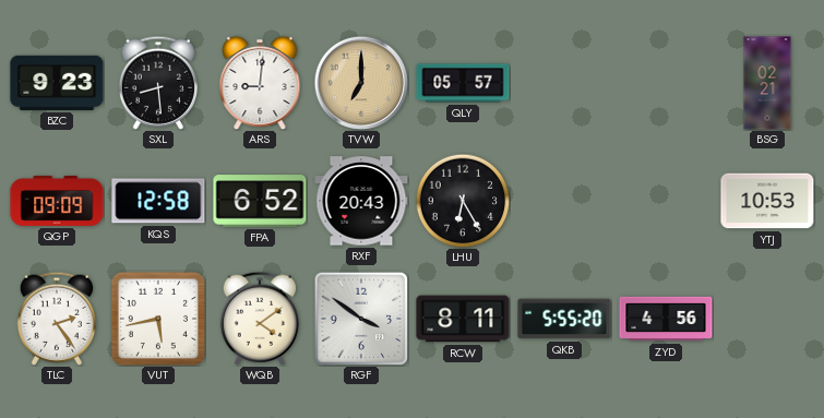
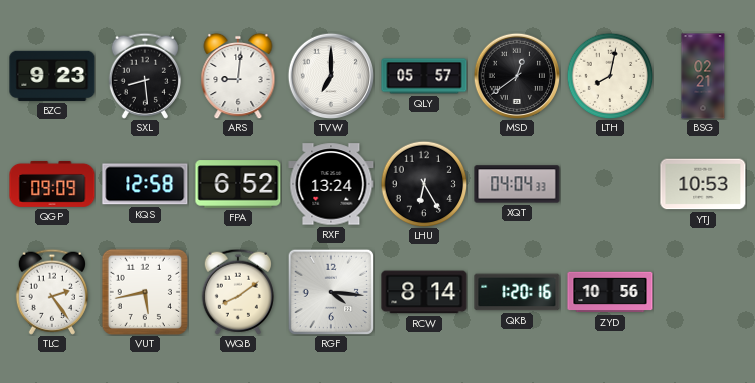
TVW dial: champagne -> white
MSD: none -> 12:39
LTH: none -> 8:02
RXF: 20:43 -> 13:24
XQT: none -> 04:04
WQB: 4:09 -> 8:09
RGF: 3:51 -> 4:16
RCW: 8:11 -> 8:14
QKB: 5:55 -> 1:20
ZYD: 4:56 -> 10:56
